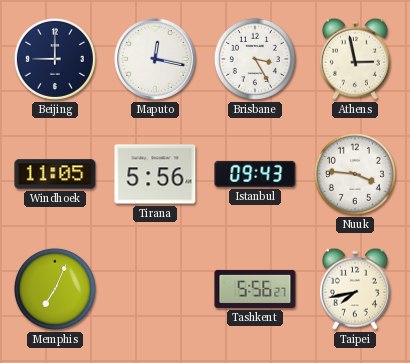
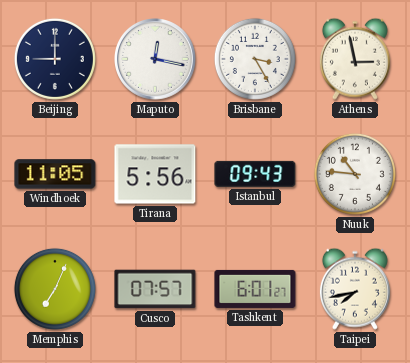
Nuuk: 3:46 -> 10:46
Cusco: none -> 07:57
Tashkent: 5:56 -> 6:01
